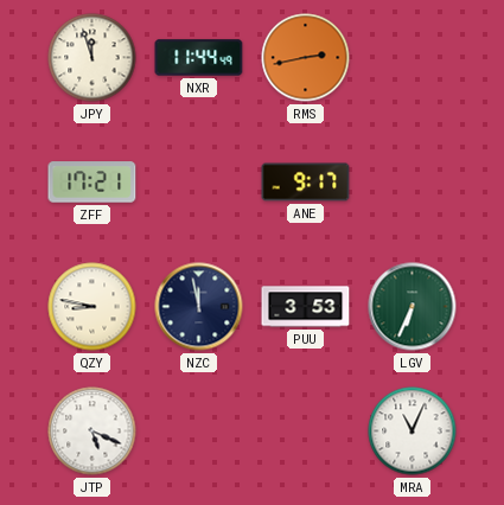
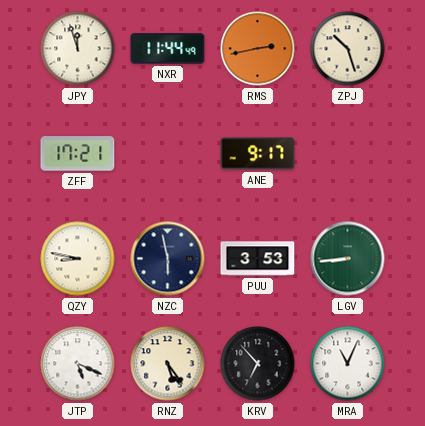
ZPJ: none -> 10:27
NZC: 11:58 -> 5:58
LGV: 6:34 -> 8:44
RNZ: none -> 5:24
KRV: none -> 6:53
